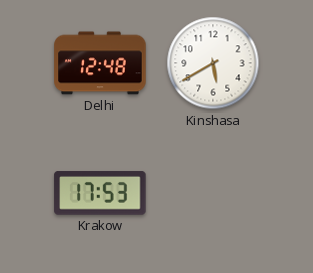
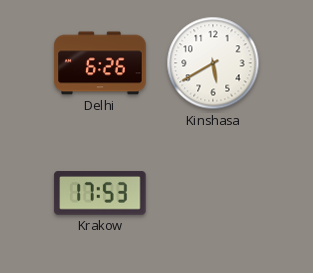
Delhi: 12:48 -> 6:26
